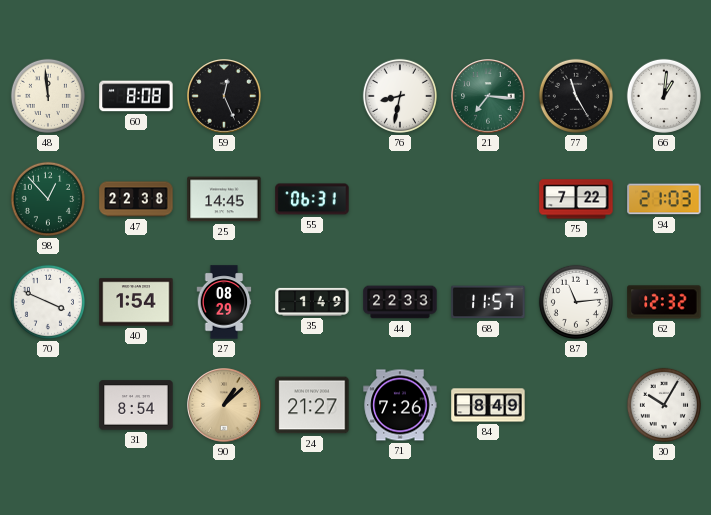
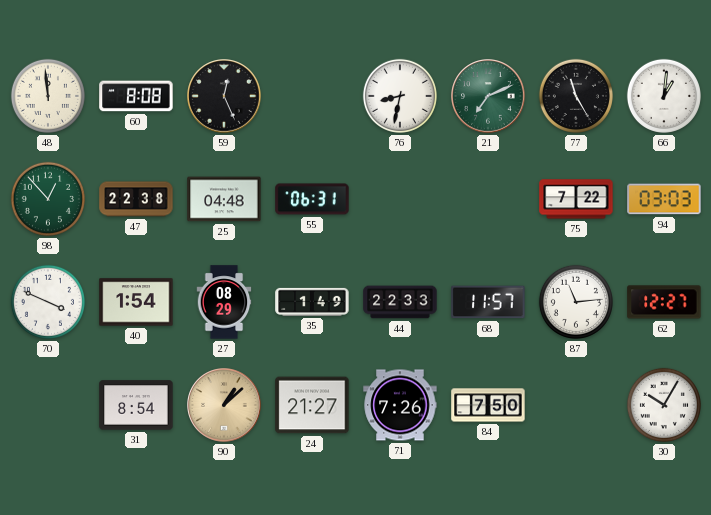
21: 7:16 -> 7:11
25: 14:45 -> 04:48
94: 21:03 -> 03:03
62: 12:32 -> 12:27
84: 8:49 -> 7:50
